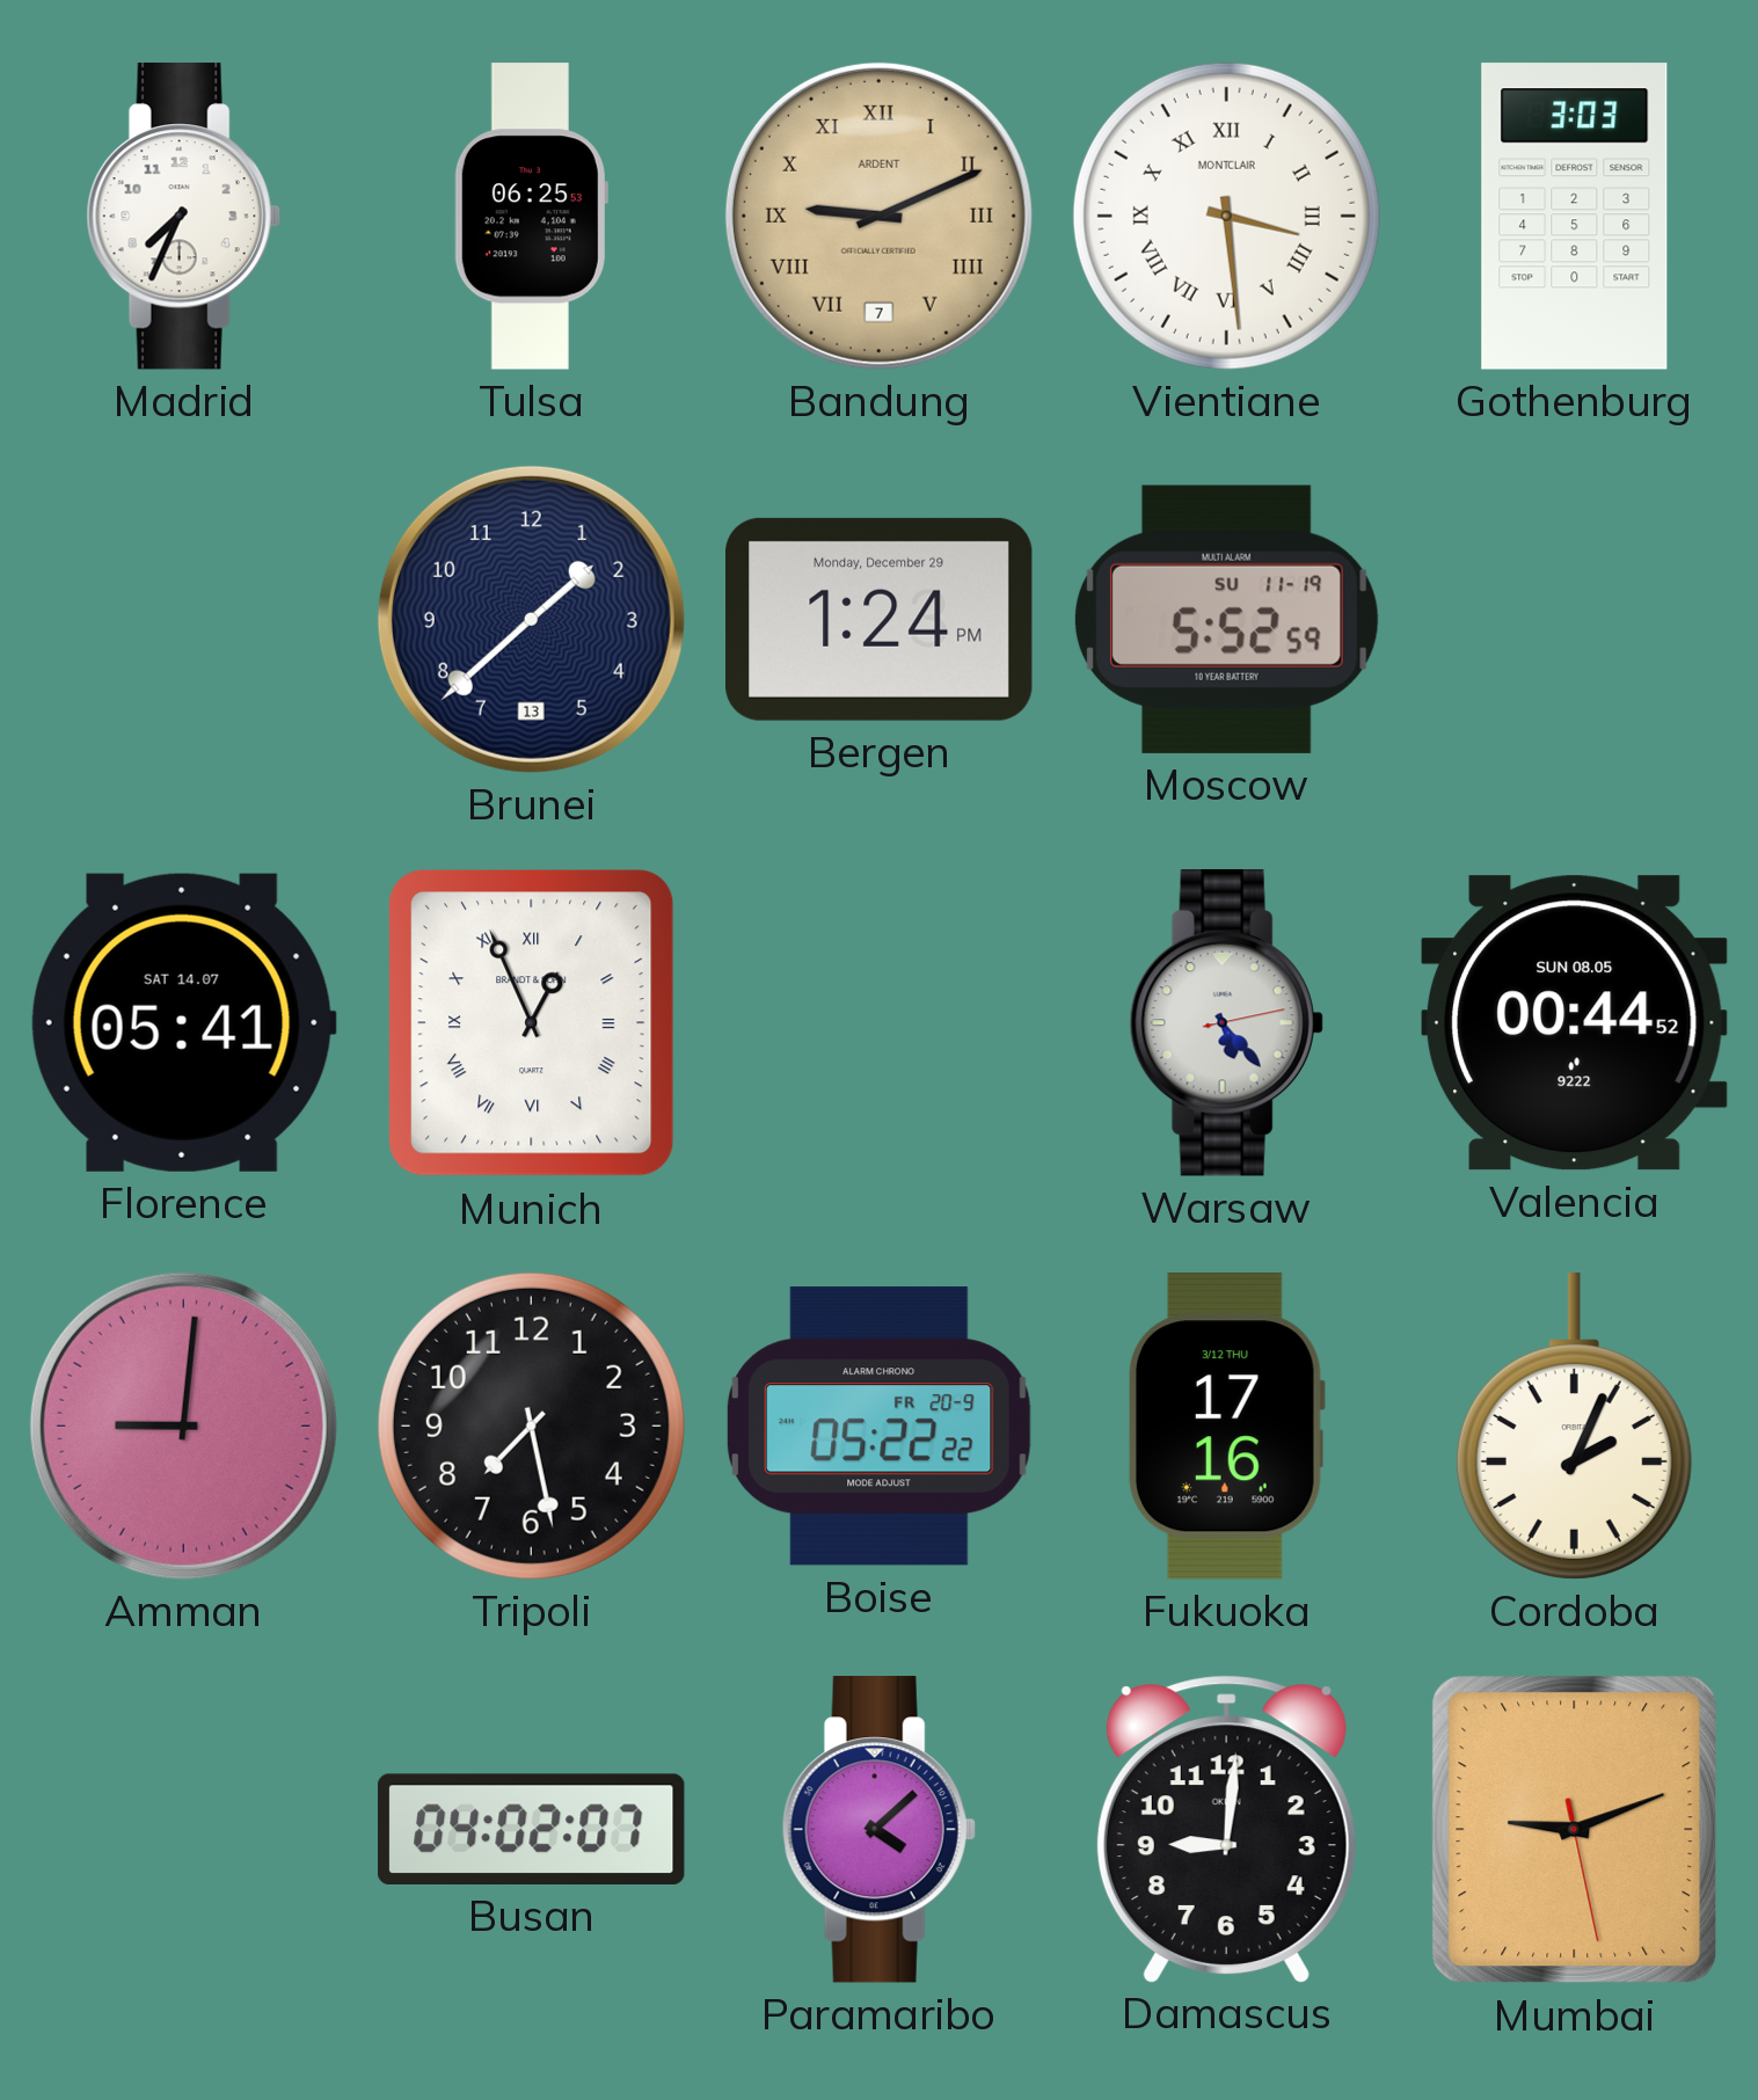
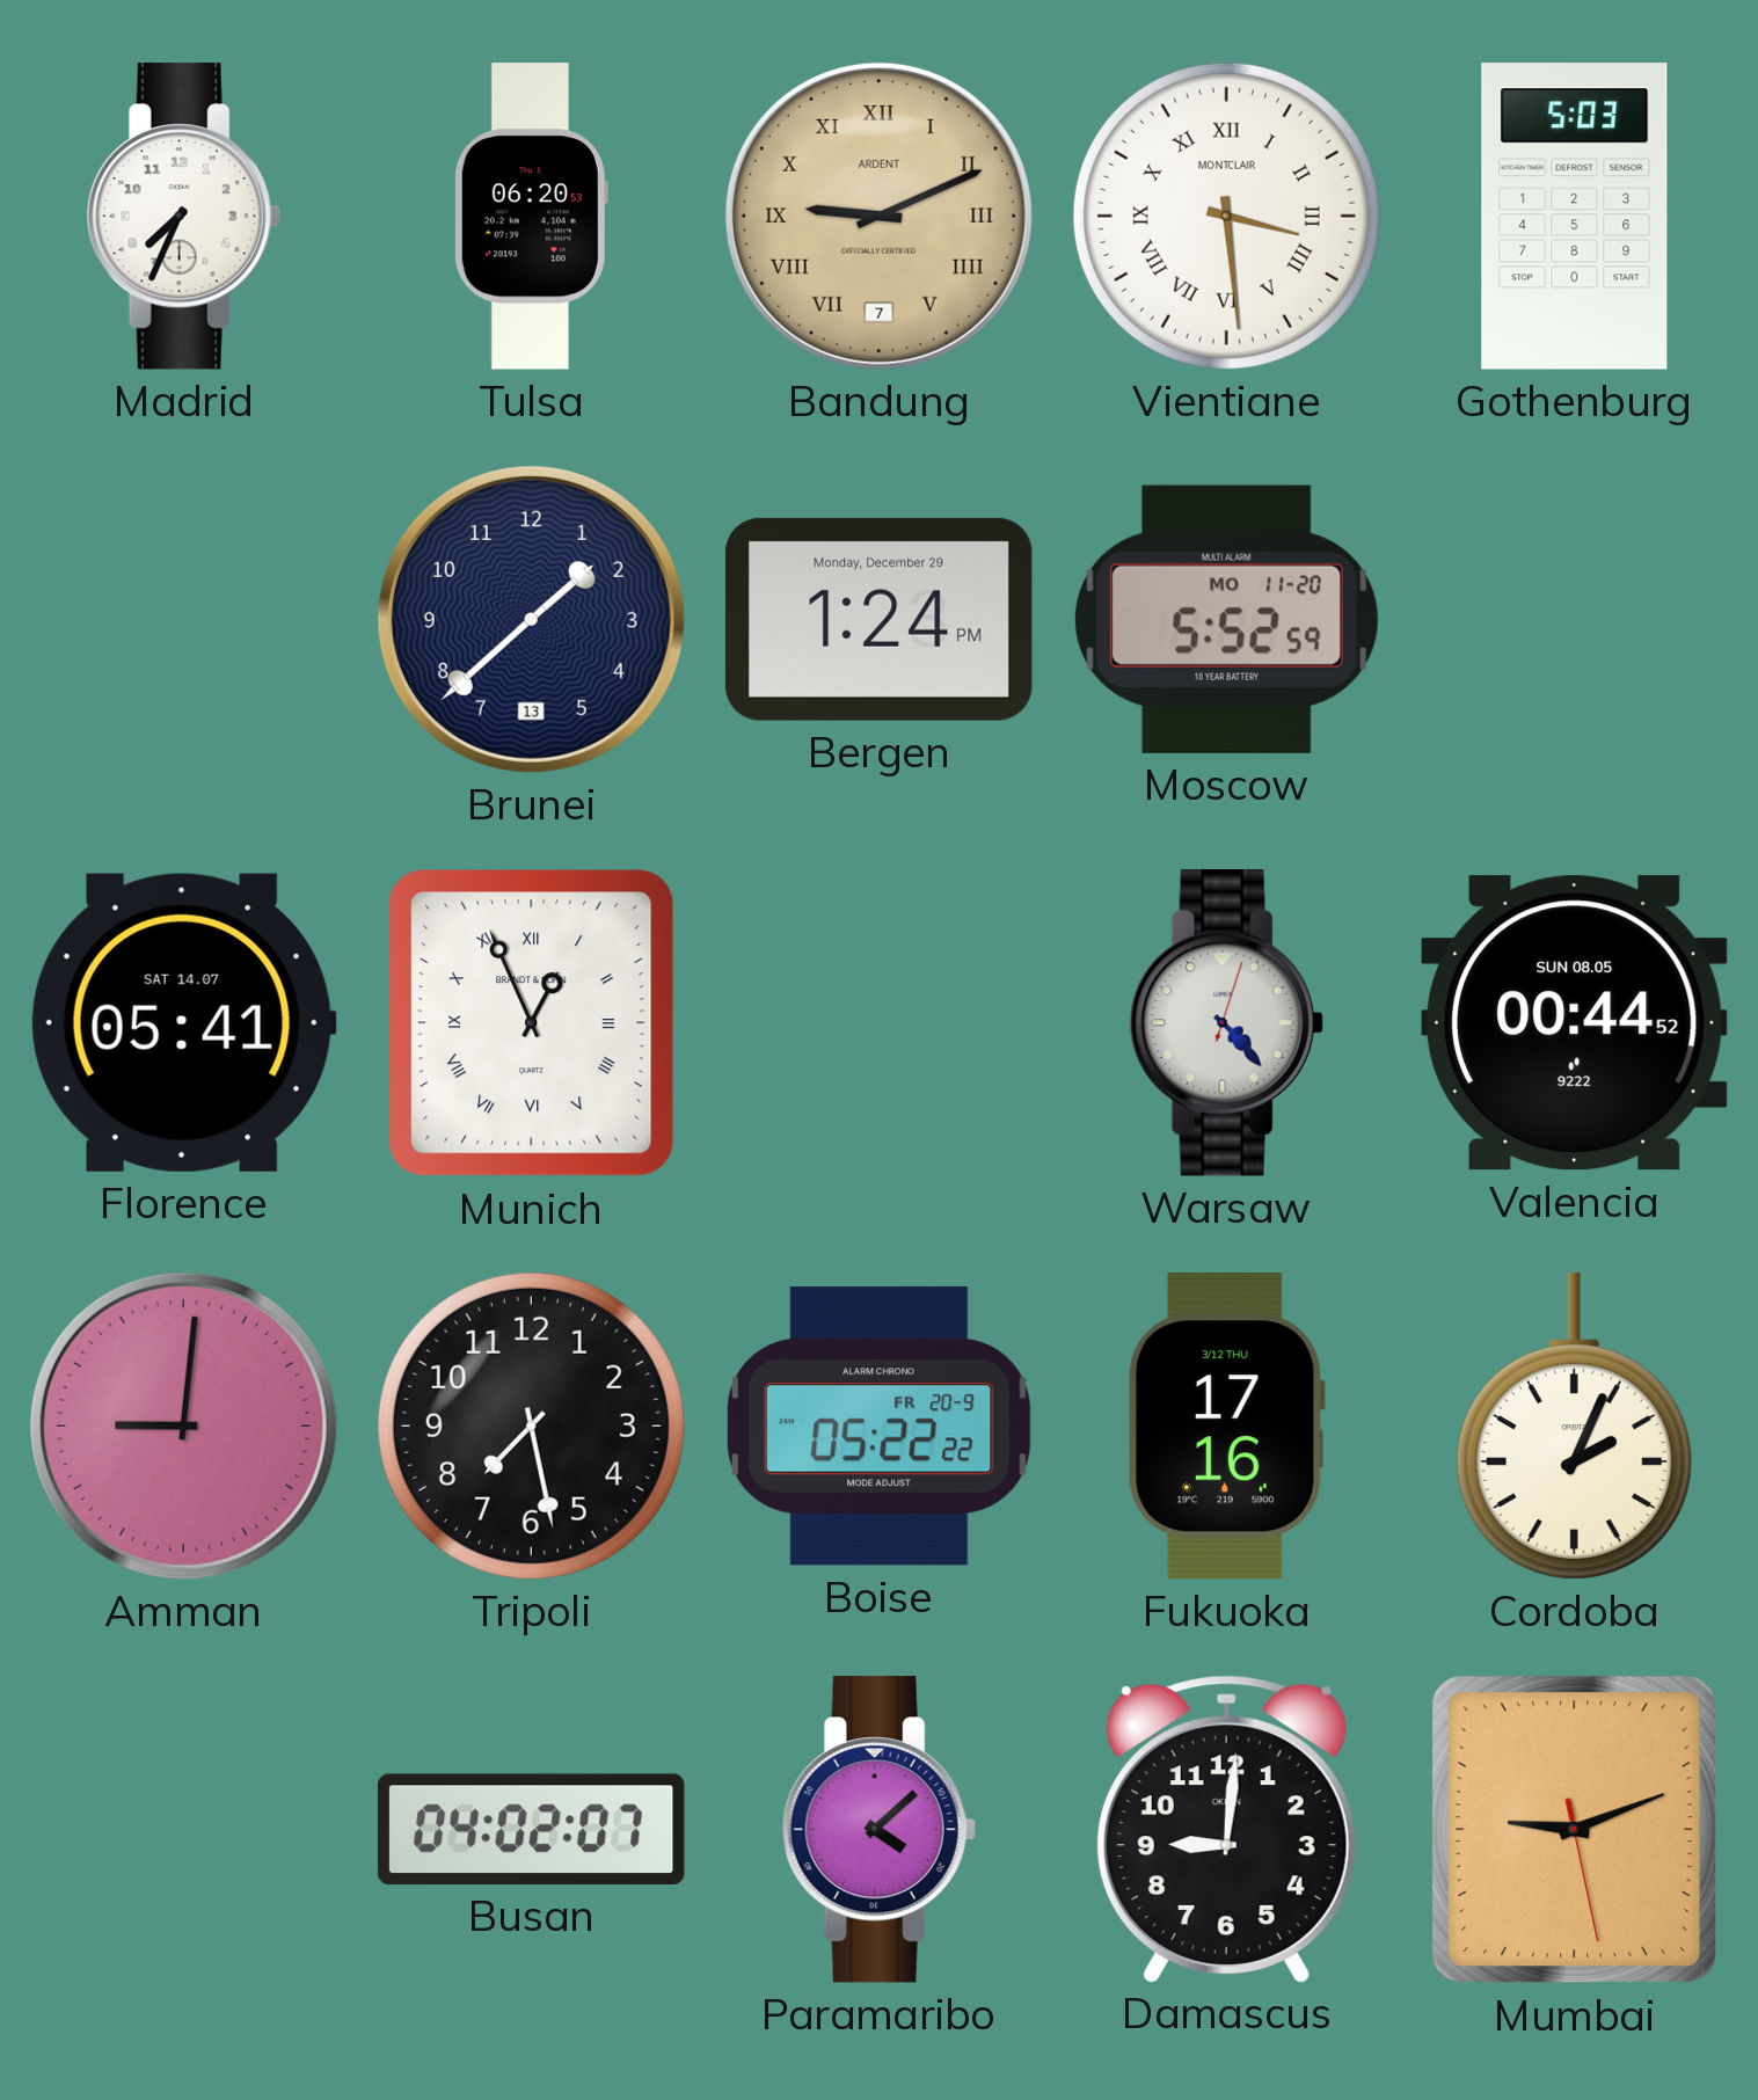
Tulsa: 06:25 -> 06:20
Gothenburg: 3:03 -> 5:03
Moscow date: SU 11-19 -> MO 11-20
Warsaw: 5:23 -> 4:23
